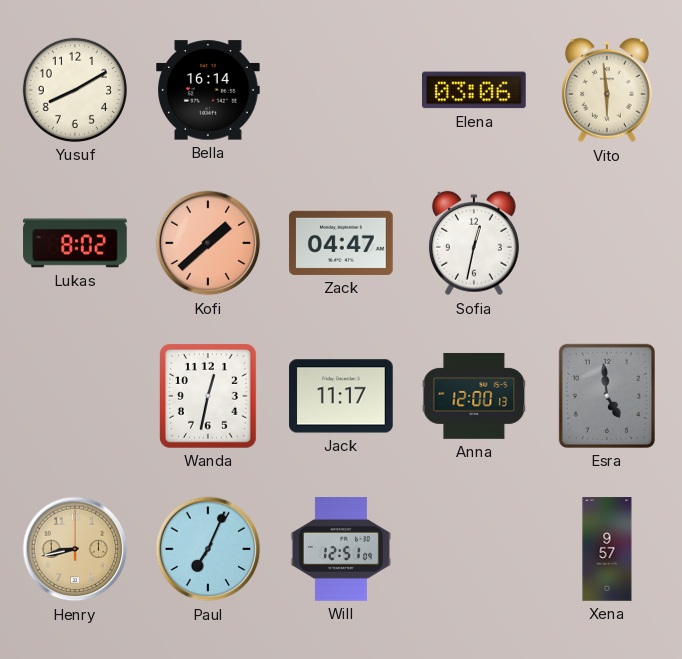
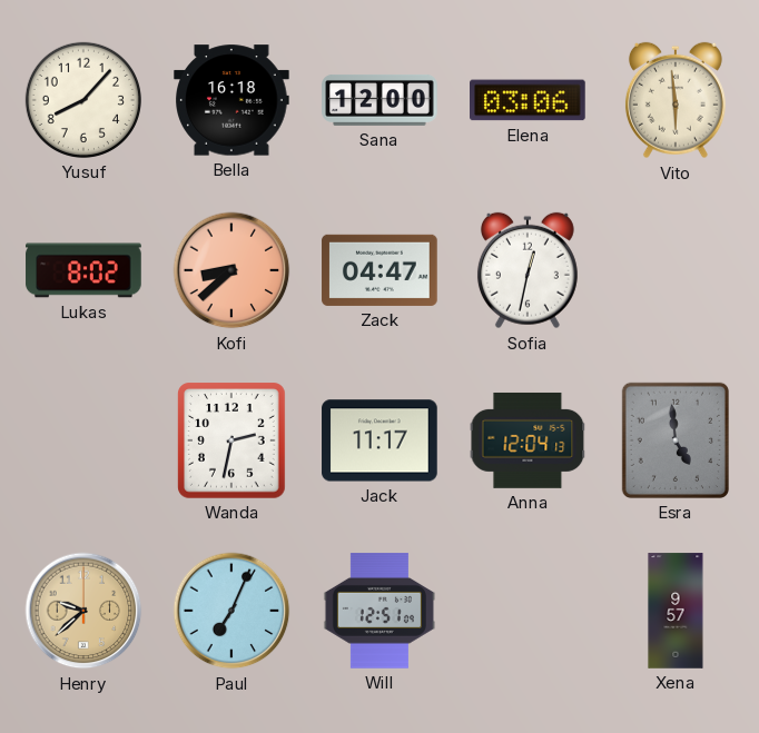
Yusuf: 8:10 -> 8:07
Bella: 16:14 -> 16:18
Sana: none -> 12:00
Kofi: 1:38 -> 8:38
Wanda: 12:32 -> 2:32
Anna: 12:00 -> 12:04
Henry: 8:43 -> 9:38
